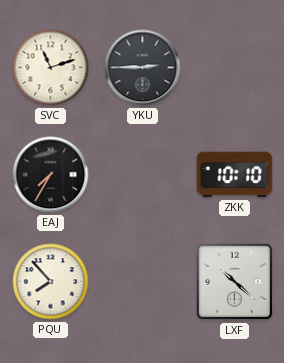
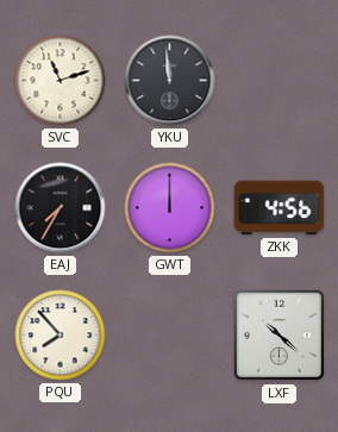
YKU: 2:45 -> 11:59
GWT: none -> 12:00
ZKK: 10:10 -> 4:56
